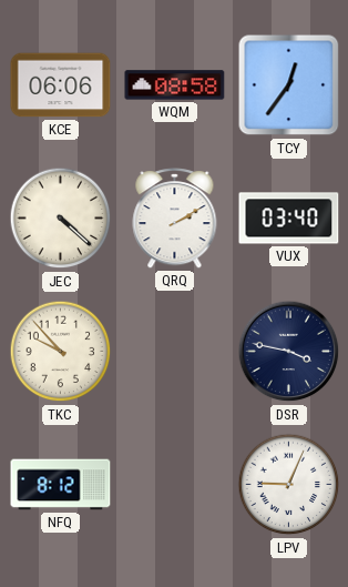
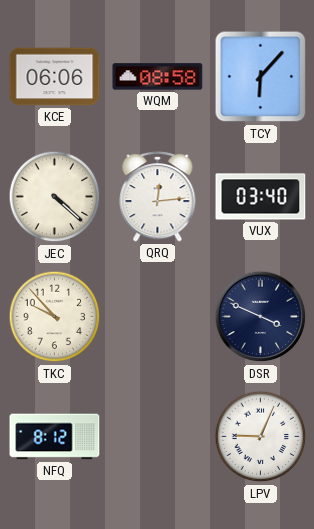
TCY: 12:36 -> 6:07
QRQ: 2:10 -> 12:14
DSR: 3:47 -> 3:49
